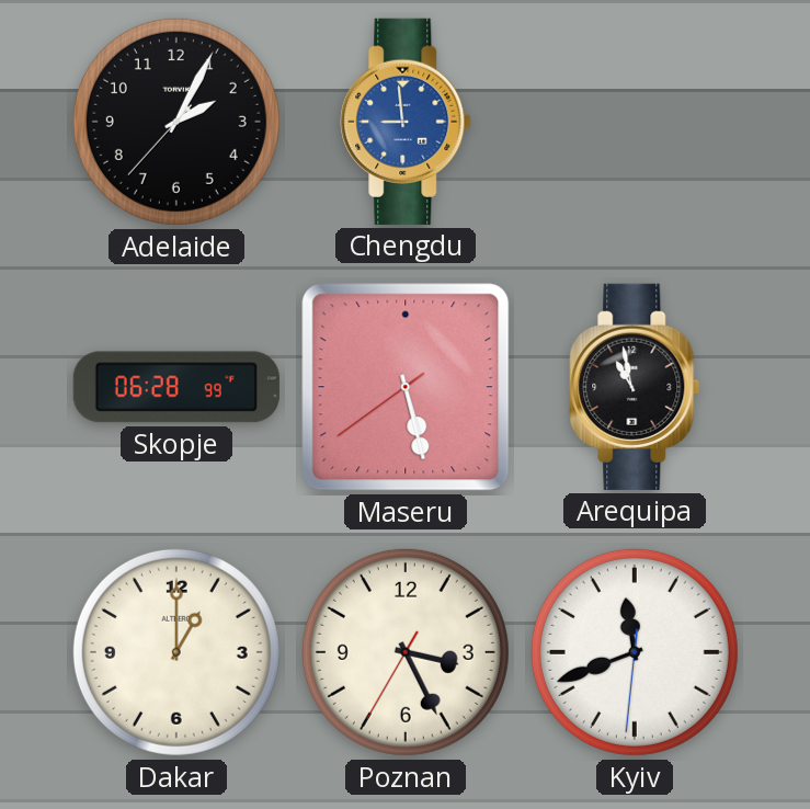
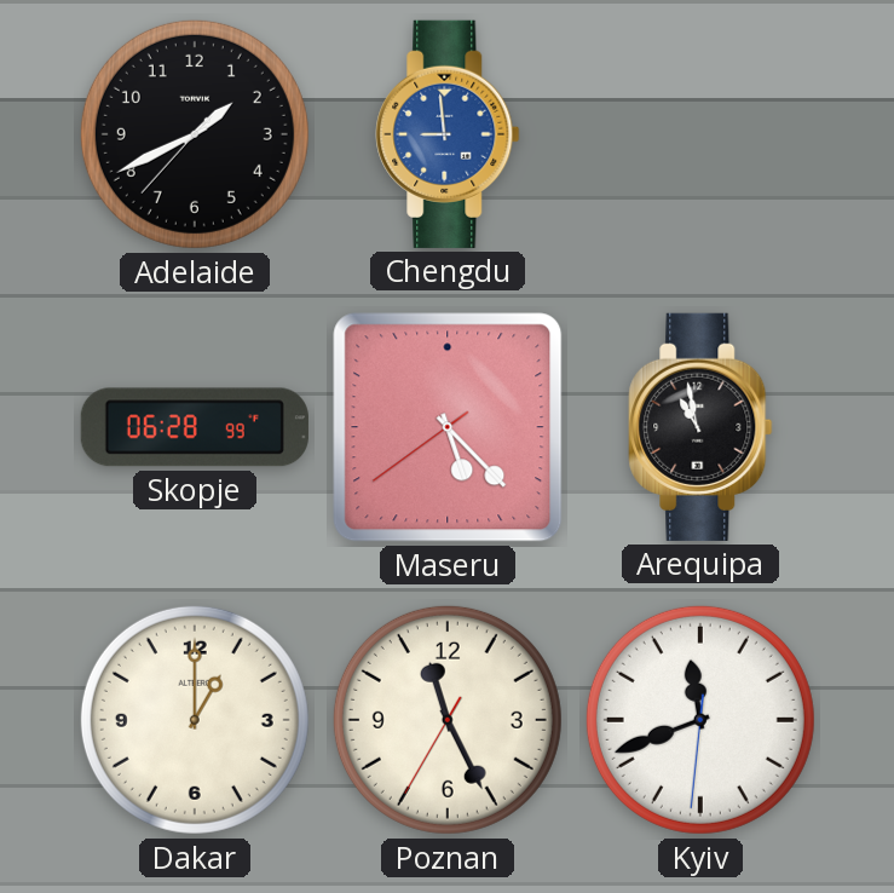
Adelaide: 2:04 -> 1:40
Maseru: 5:27 -> 5:22
Poznan: 3:25 -> 11:25
